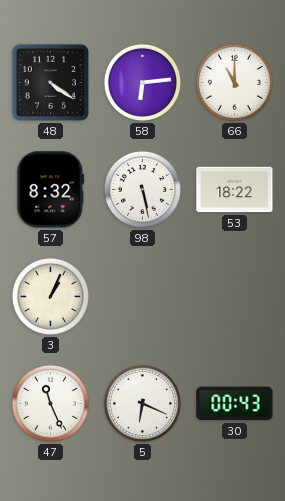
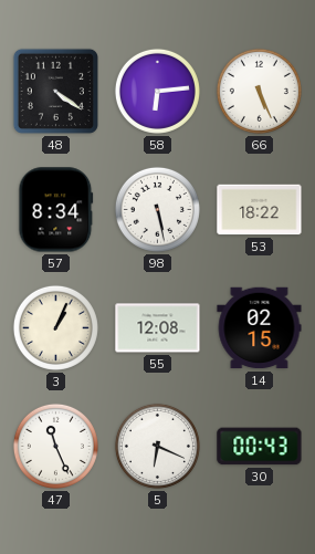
66: 11:00 -> 5:26
57: 8:32 -> 8:34
55: none -> 12:08
14: none -> 02:15
